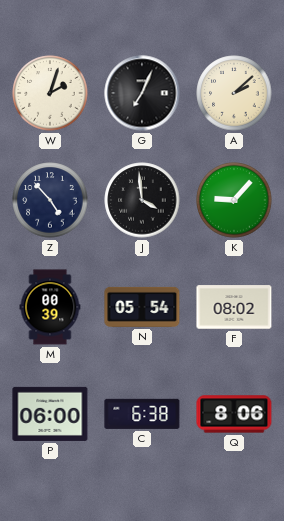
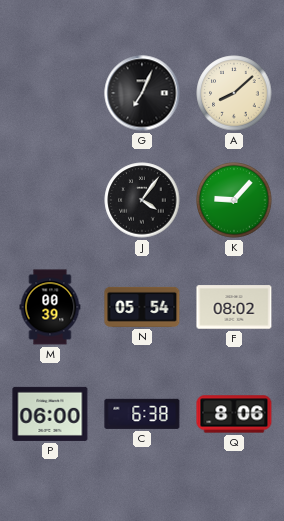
W: 2:03 -> none
A: 2:08 -> 8:08
Z: 4:53 -> none
J: 3:59 -> 4:06
